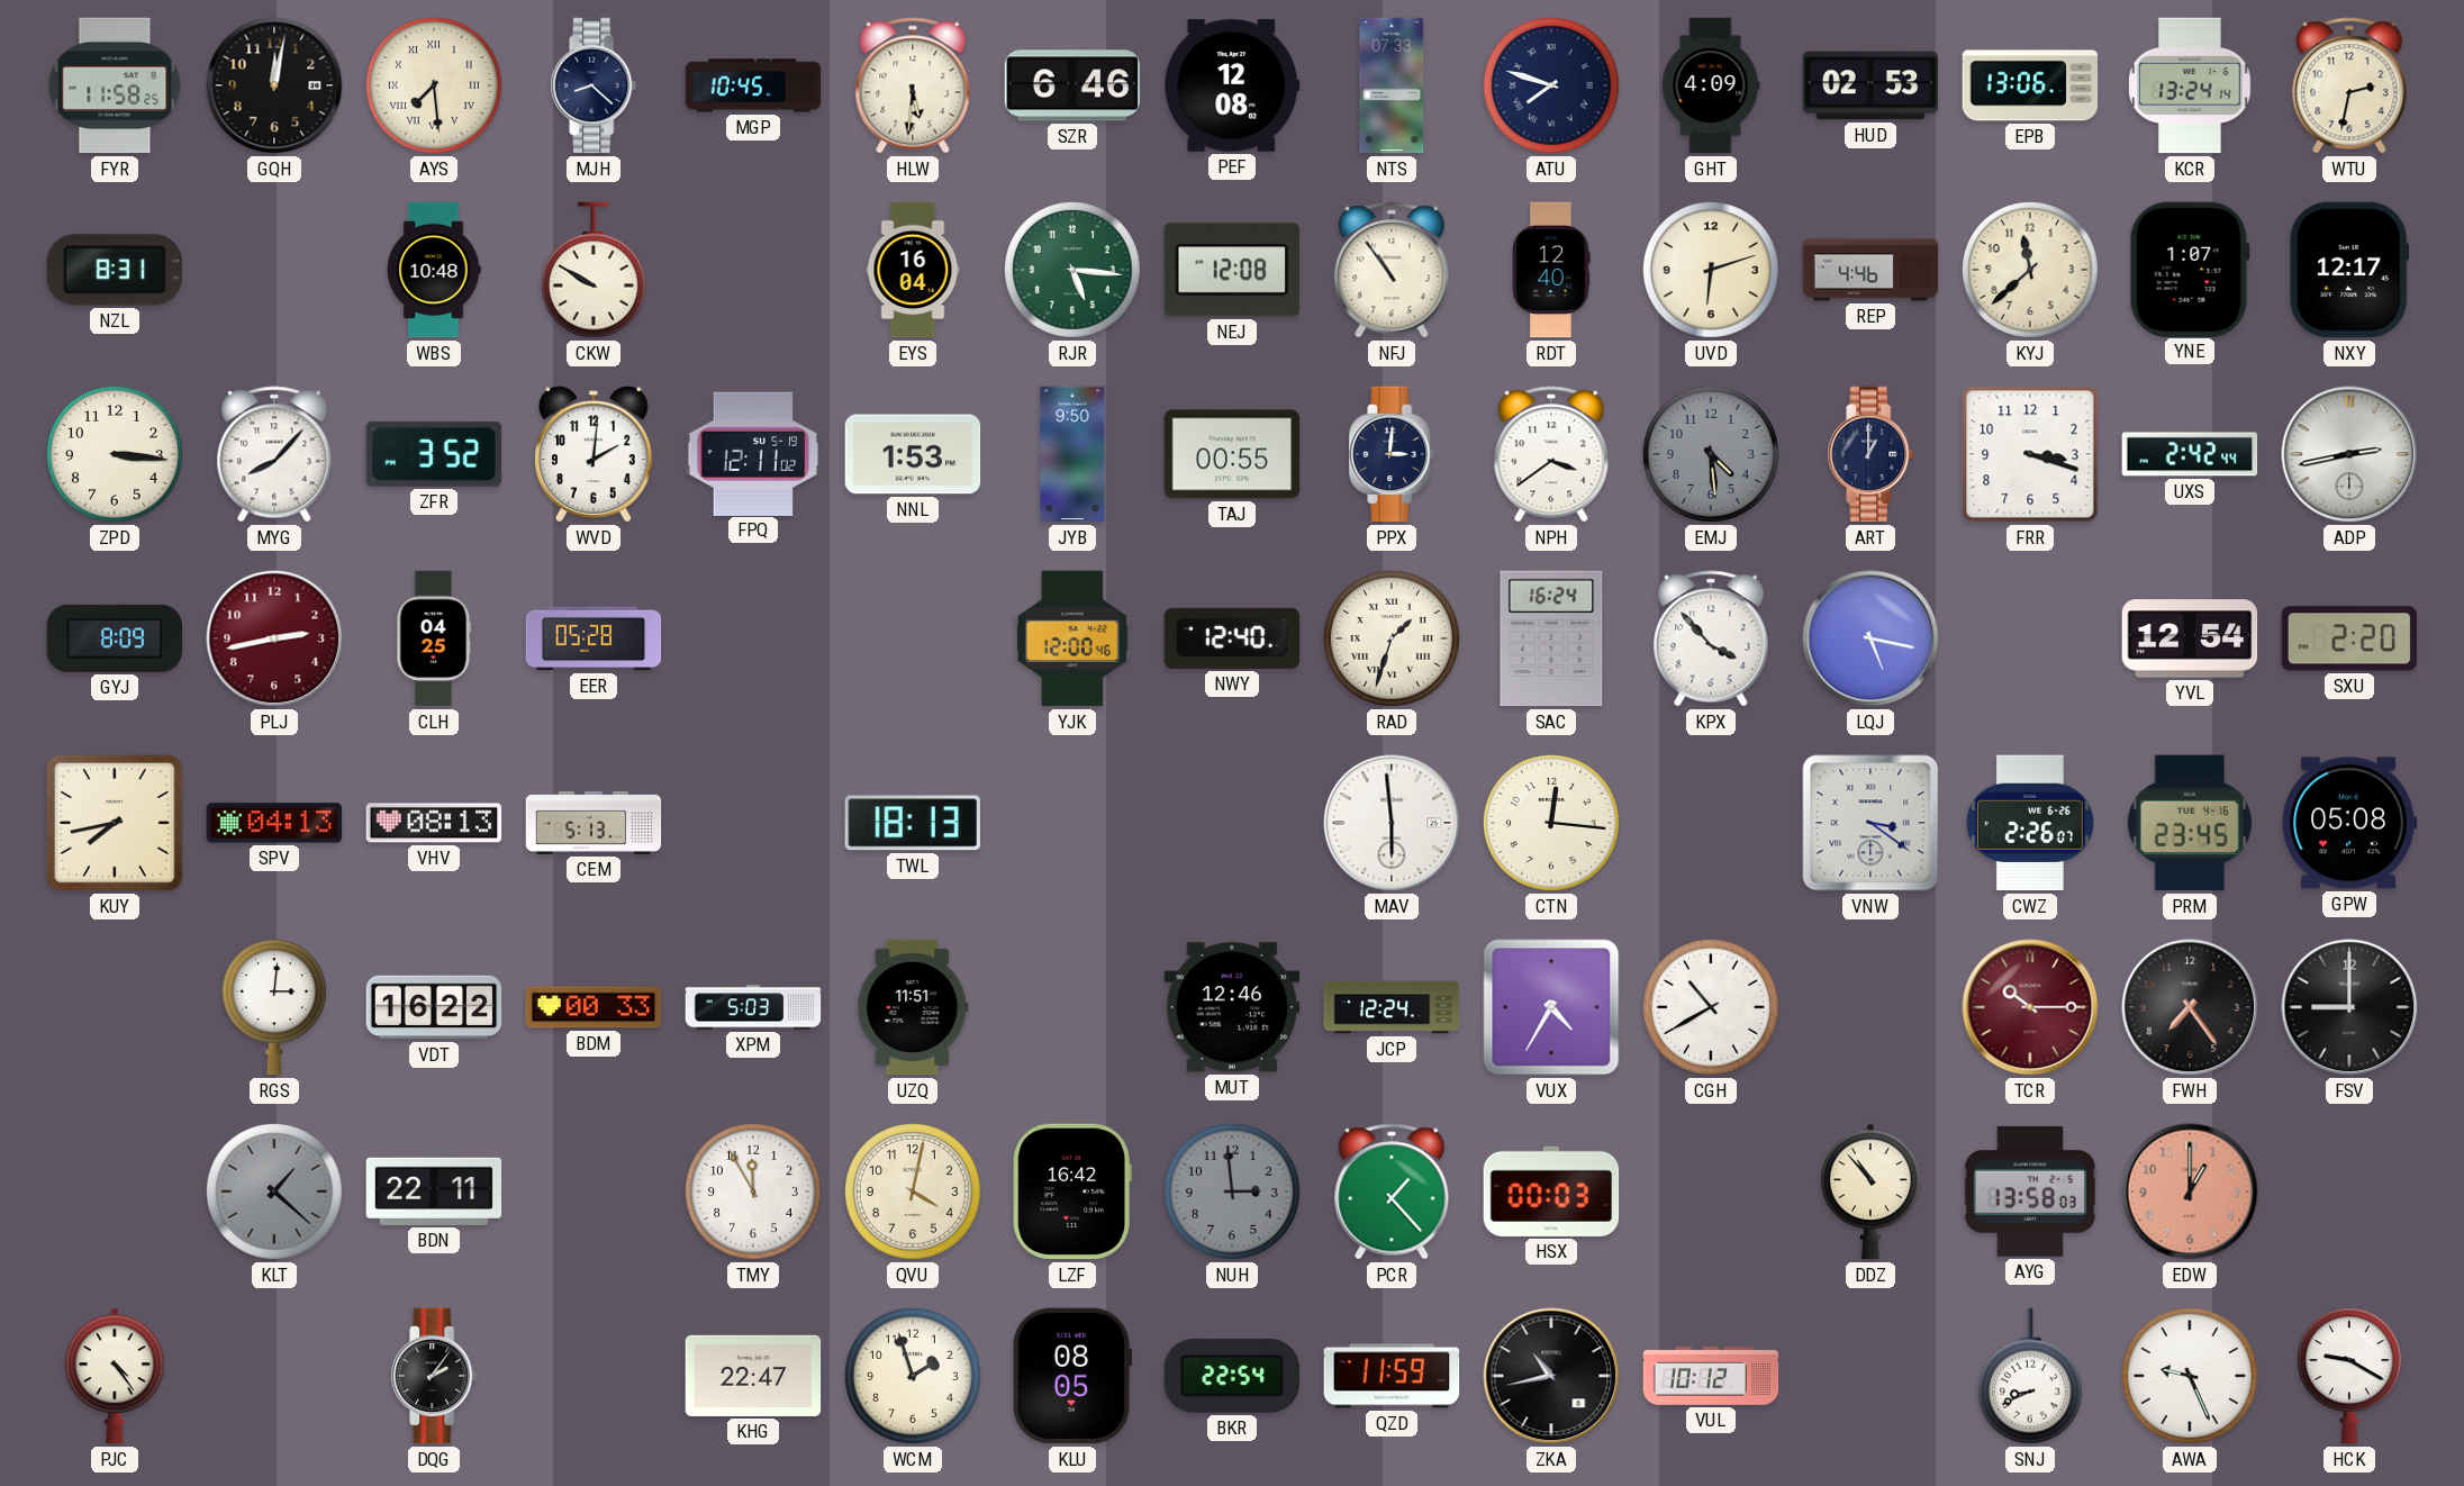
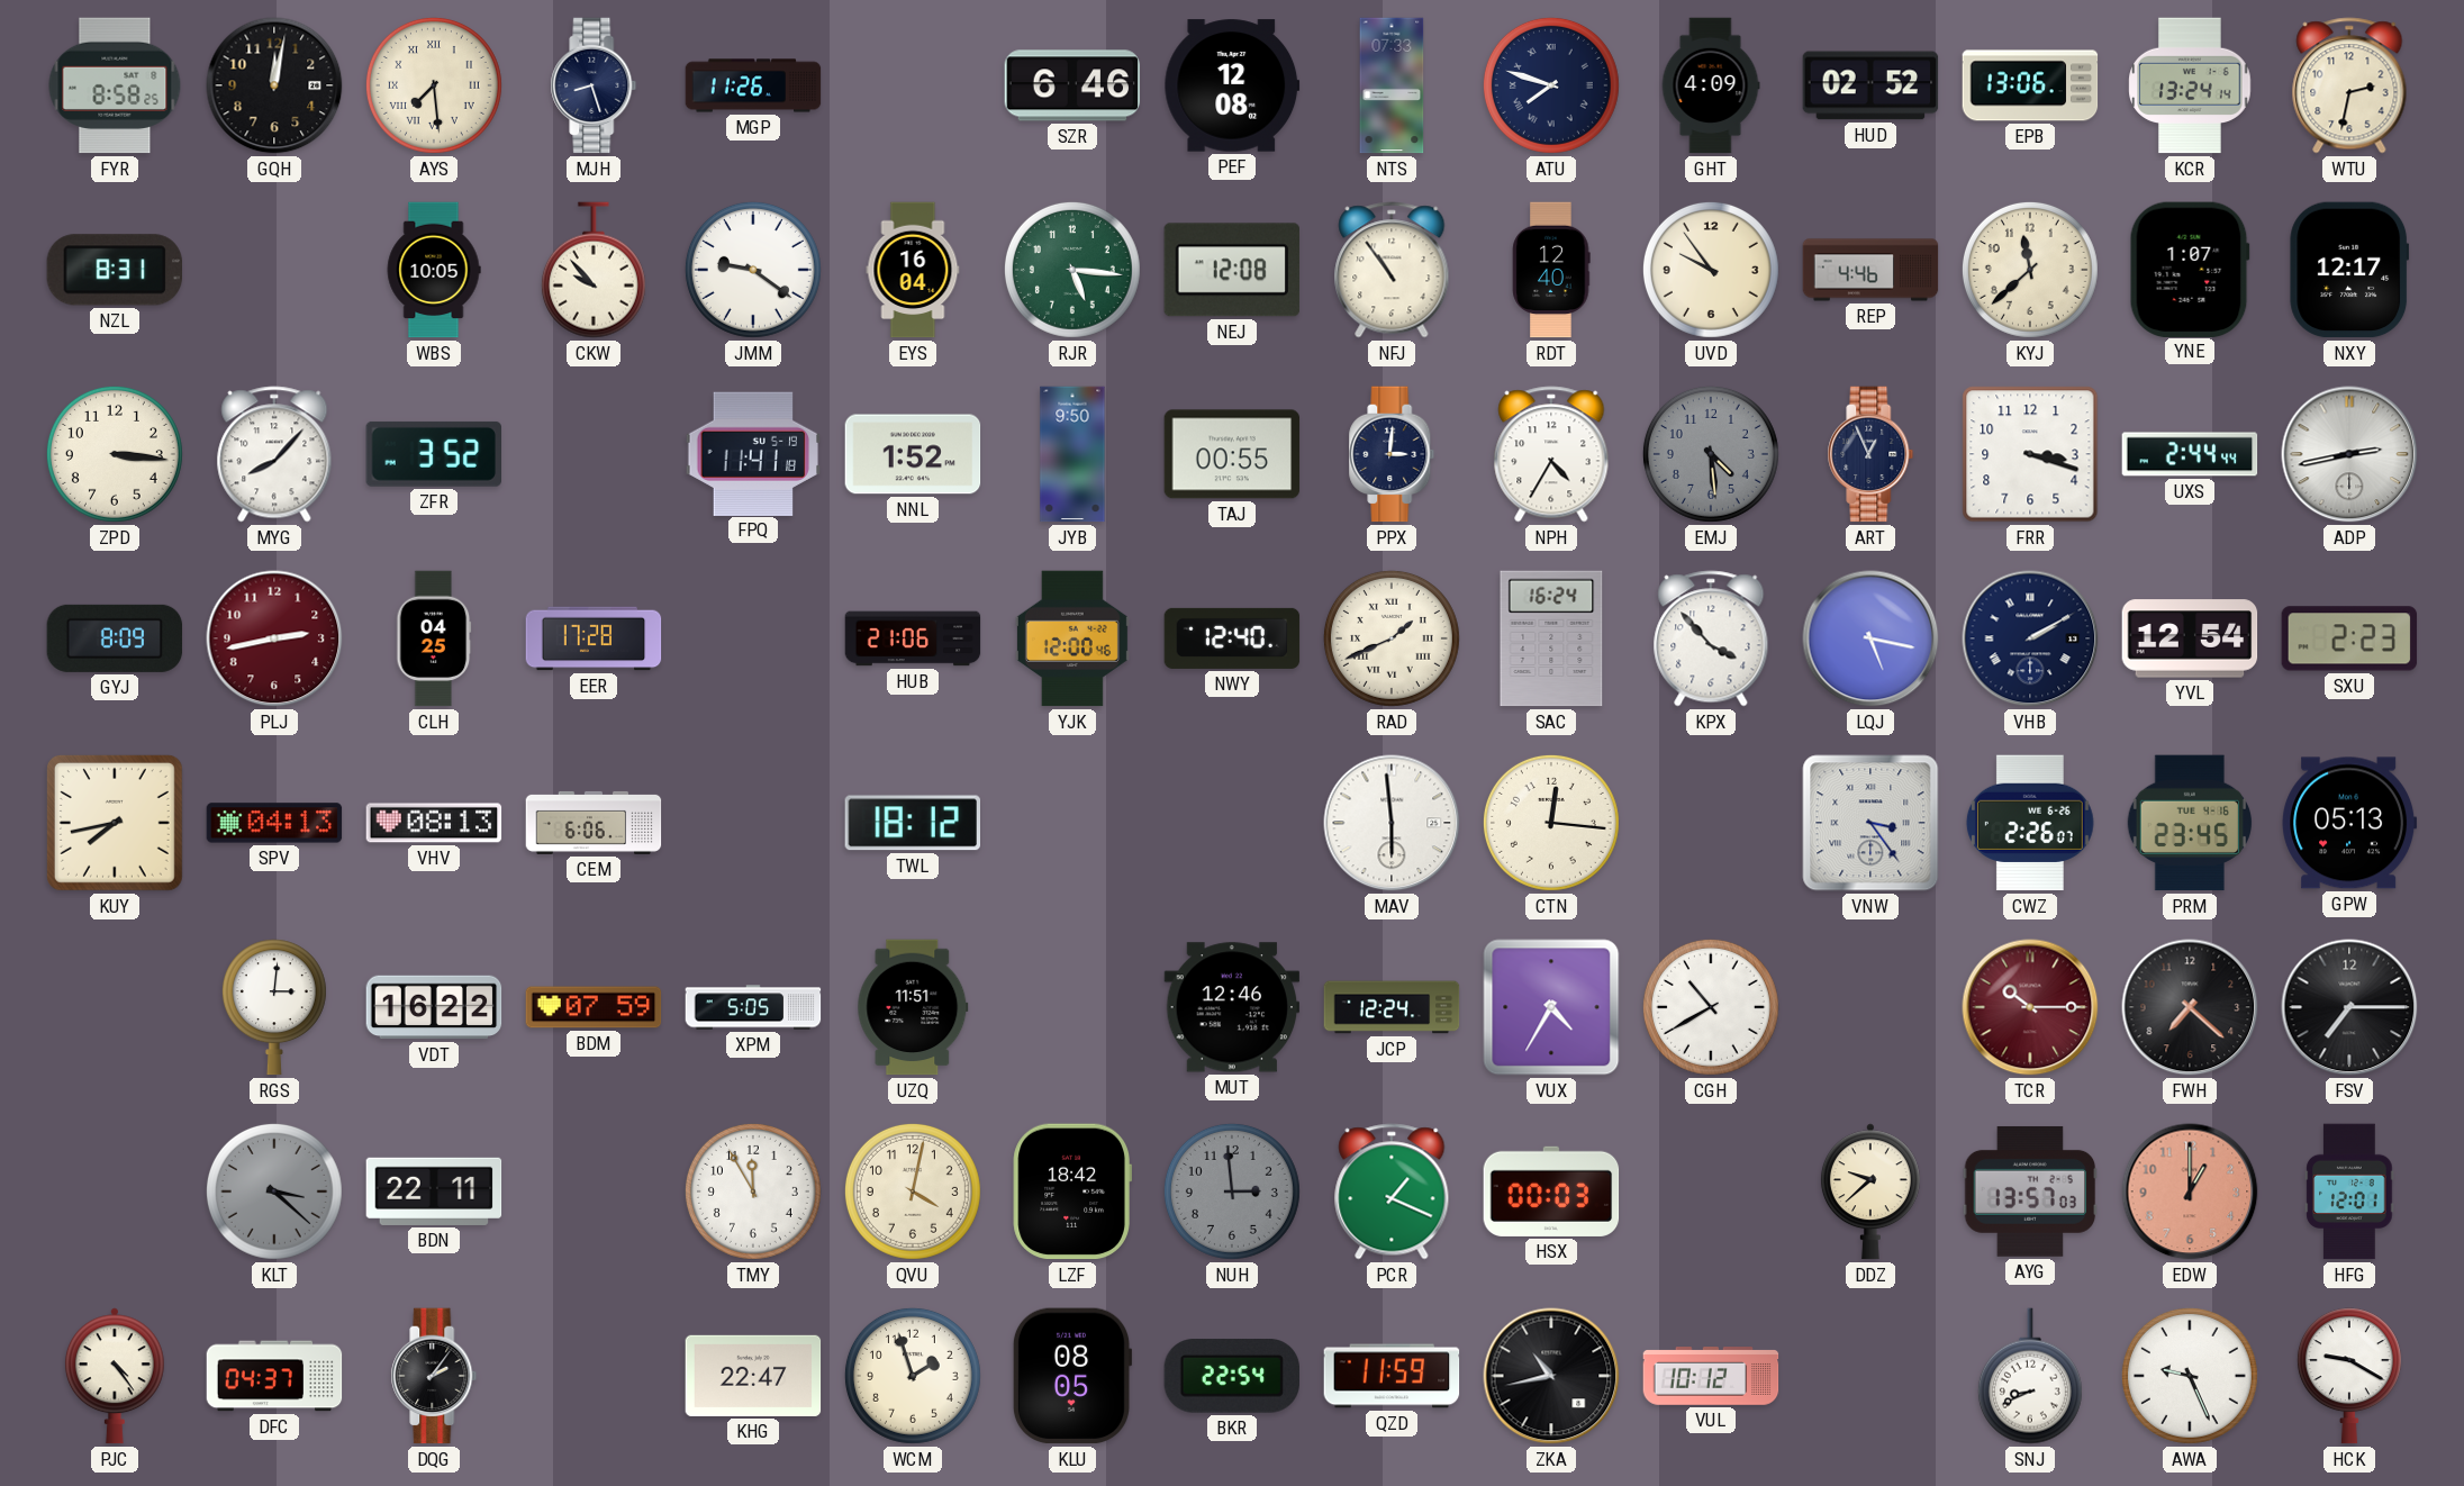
FYR: 11:58 -> 8:58
MJH: 8:22 -> 8:27
MGP: 10:45 -> 11:26
HLW: 5:31 -> none
HUD: 02:53 -> 02:52
WBS: 10:48 -> 10:05
CKW: 9:50 -> 9:53
JMM: none -> 9:21
UVD: 6:12 -> 9:54
WVD: 2:01 -> none
FPQ: 12:11 -> 11:41
NNL: 1:53 -> 1:52
NPH: 3:39 -> 4:35
ART: 1:00 -> 12:56
UXS: 2:42 -> 2:44
EER: 05:28 -> 17:28
HUB: none -> 21:06
RAD: 1:33 -> 1:41
VHB: none -> 2:10
SXU: 2:20 -> 2:23
CEM: 5:13 -> 6:06
TWL: 18:13 -> 18:12
VNW: 3:21 -> 3:24
GPW: 05:08 -> 05:13
BDM: 00:33 -> 07:59
XPM: 5:03 -> 5:05
FWH: 7:24 -> 7:22
FSV: 9:00 -> 7:15
KLT: 1:22 -> 3:22
LZF: 16:42 -> 18:42
PCR: 1:23 -> 1:19
DDZ: 10:53 -> 9:38
AYG: 13:58 -> 13:57
HFG: none -> 12:01
DFC: none -> 04:37
